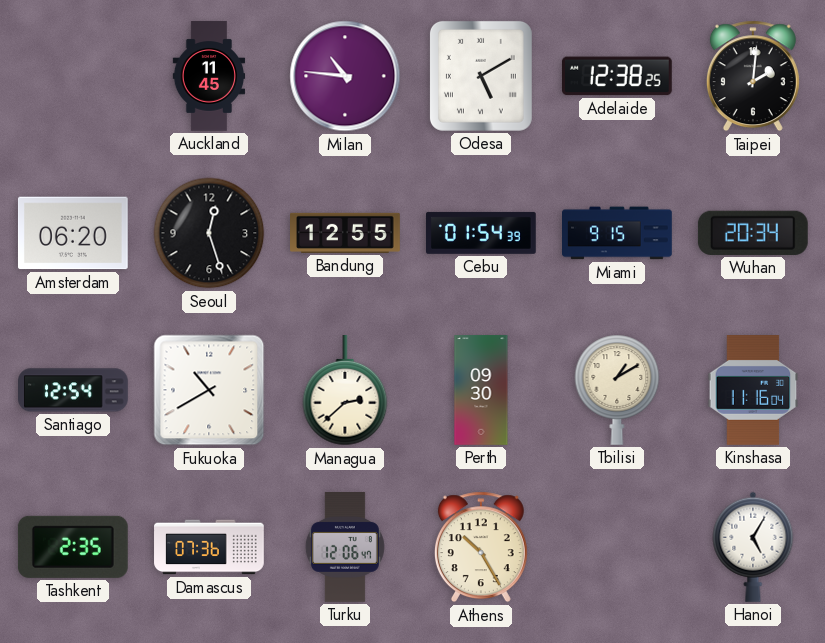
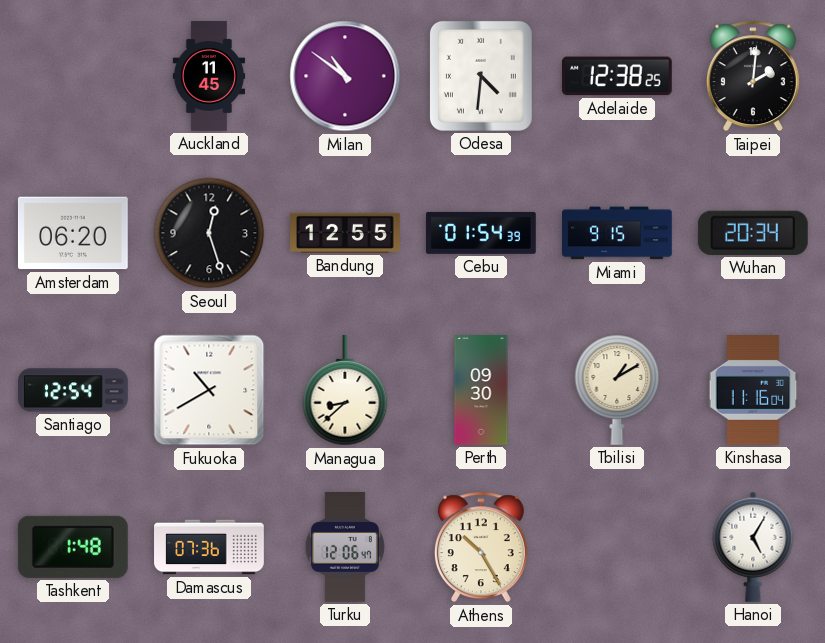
Milan: 10:46 -> 10:51
Odesa: 5:10 -> 4:31
Managua: 2:38 -> 8:38
Tashkent: 2:35 -> 1:48
